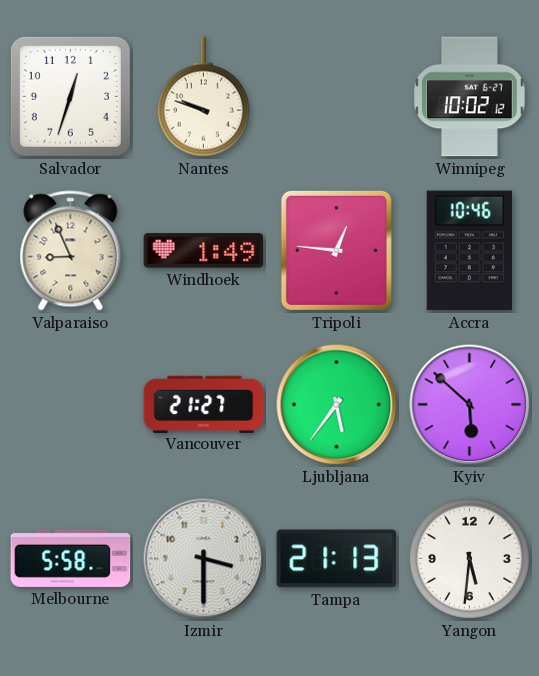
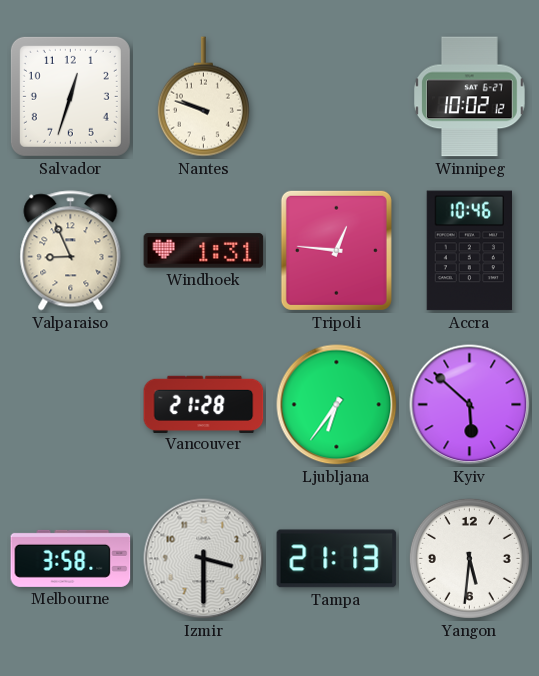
Windhoek: 1:49 -> 1:31
Vancouver: 21:27 -> 21:28
Ljubljana: 5:36 -> 6:36
Melbourne: 5:58 -> 3:58
